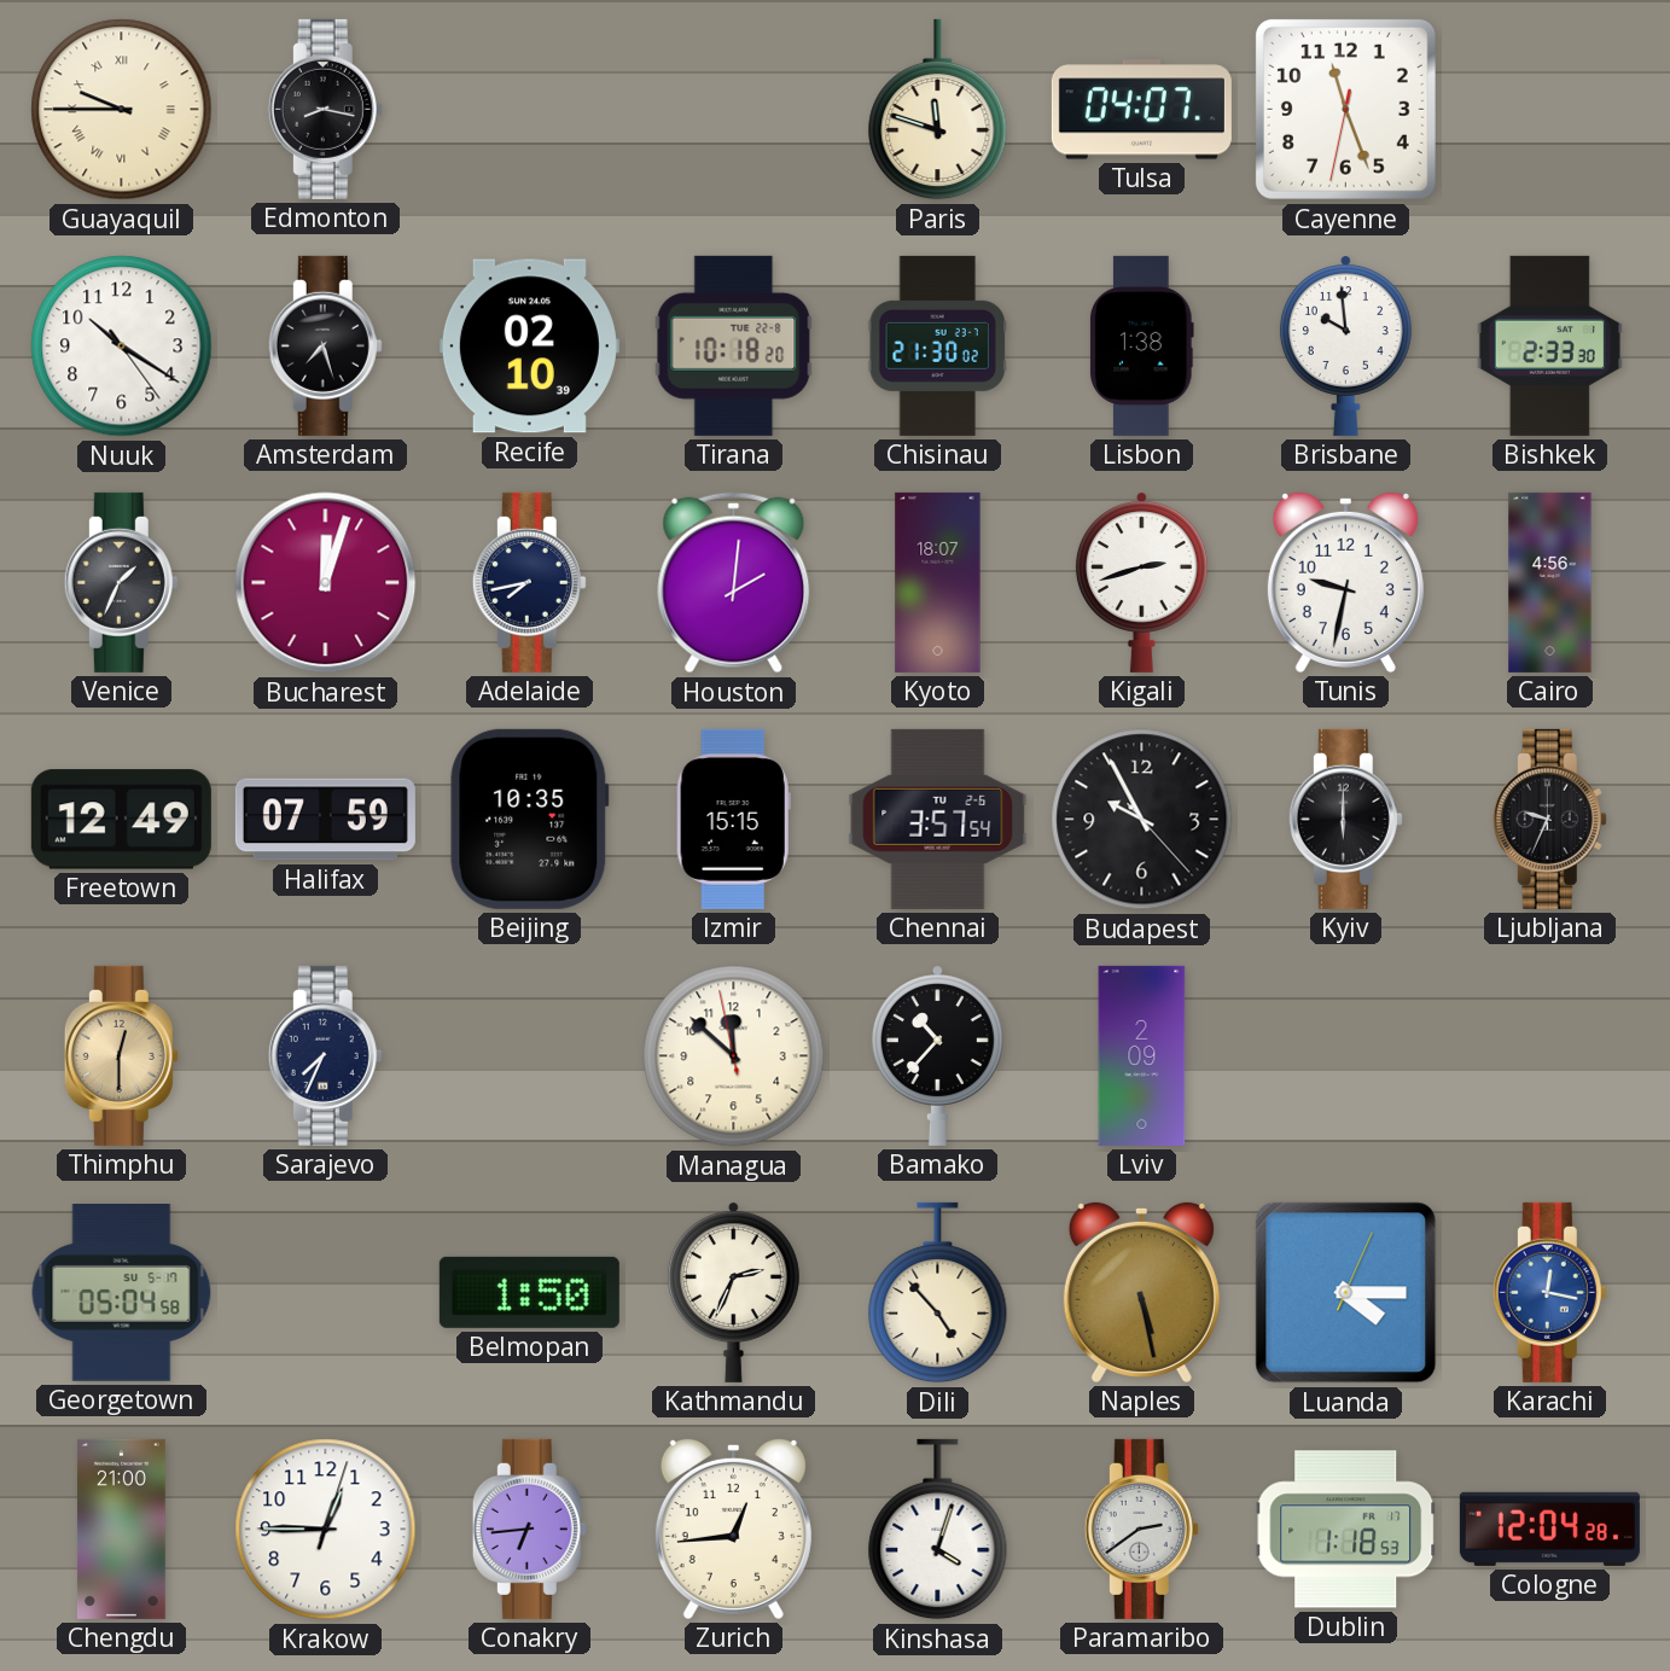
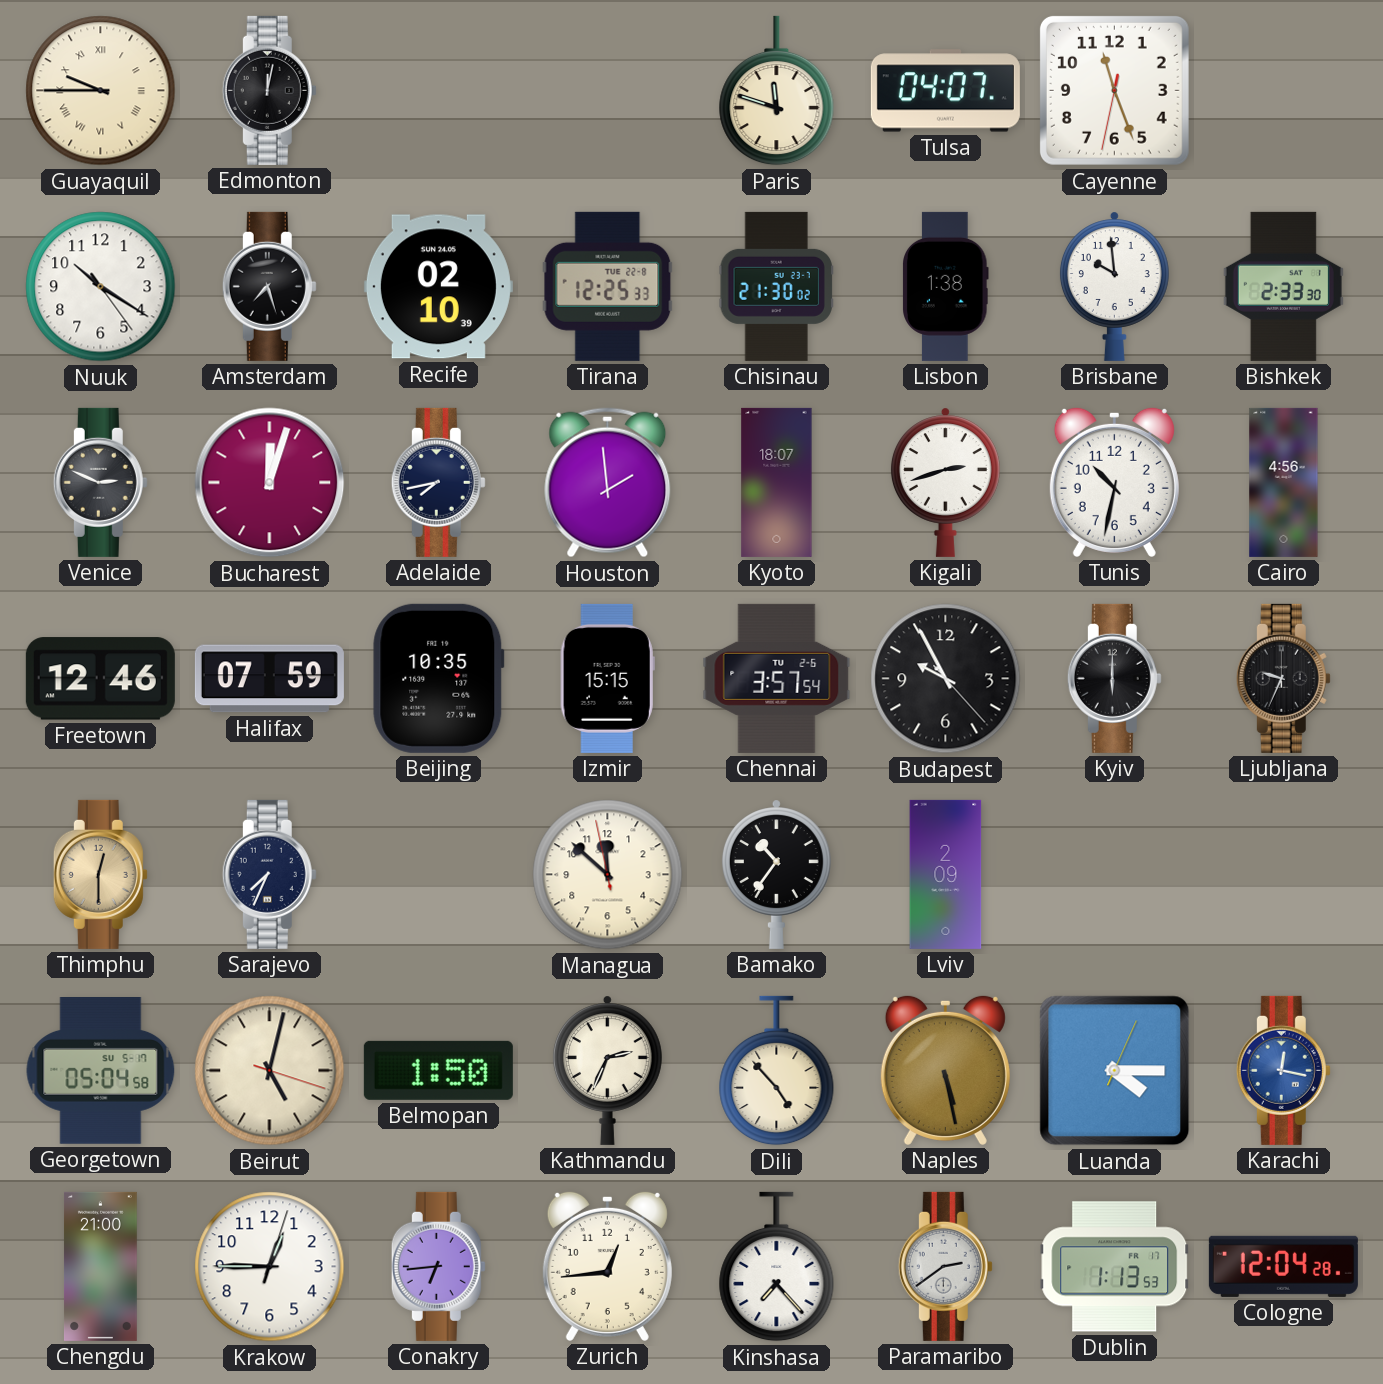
Edmonton: 8:17 -> 12:02
Tirana: 10:18 -> 12:25
Venice: 1:34 -> 2:49
Houston: 2:01 -> 1:59
Tunis: 9:32 -> 10:32
Freetown: 12:49 -> 12:46
Bamako: 10:37 -> 10:36
Beirut: none -> 5:02
Kinshasa: 4:03 -> 7:23
Dublin: 1:18 -> 1:13
